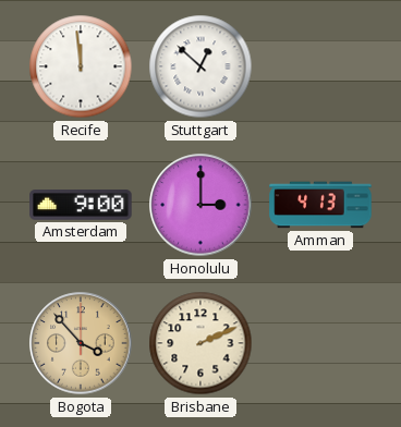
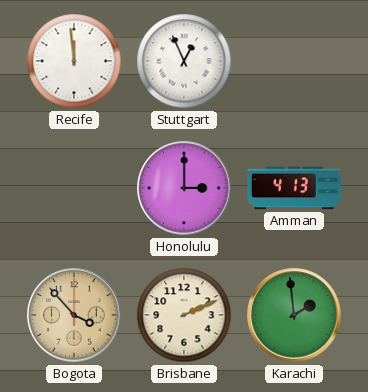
Stuttgart: 12:52 -> 12:56
Amsterdam: 9:00 -> none
Karachi: none -> 1:59
